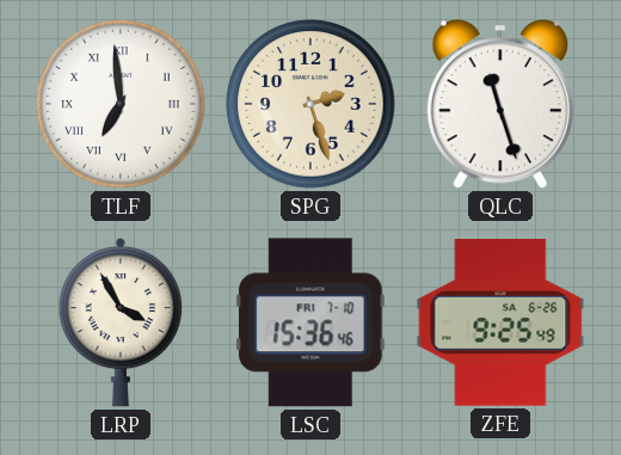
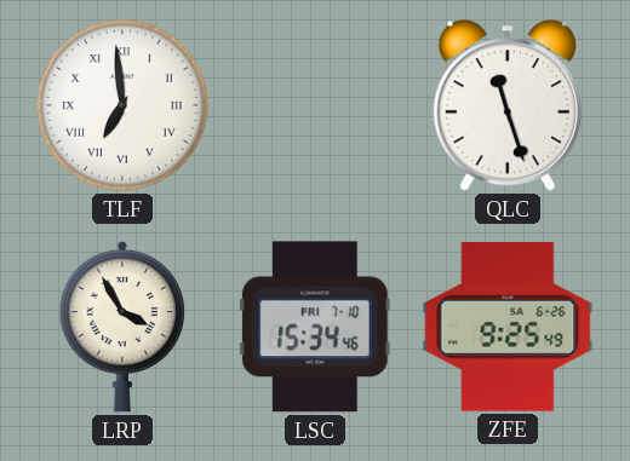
SPG: 2:27 -> none
LSC: 15:36 -> 15:34
